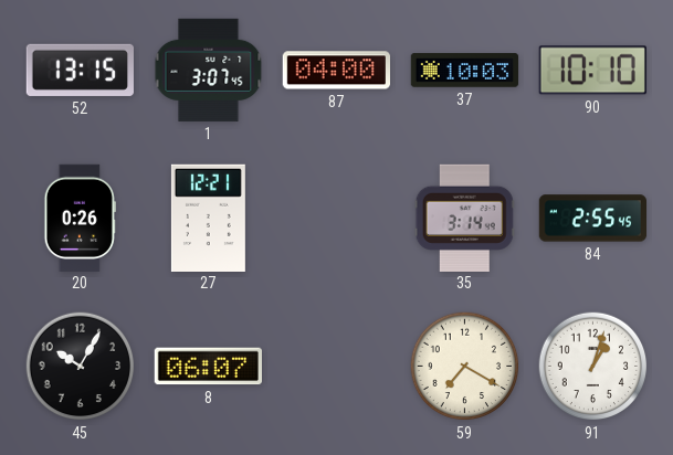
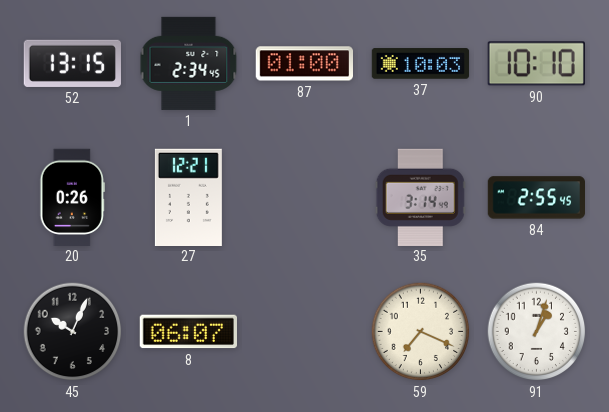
1: 3:07 -> 2:34
87: 04:00 -> 01:00
45: 10:05 -> 10:04
59: 7:20 -> 7:19
